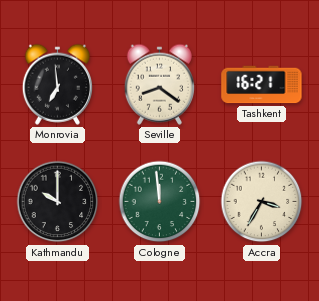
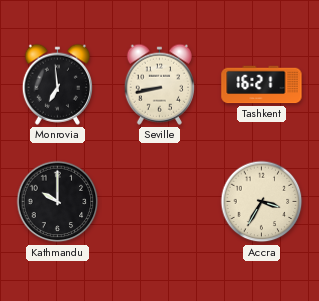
Seville: 8:21 -> 8:43
Cologne: 11:59 -> none
